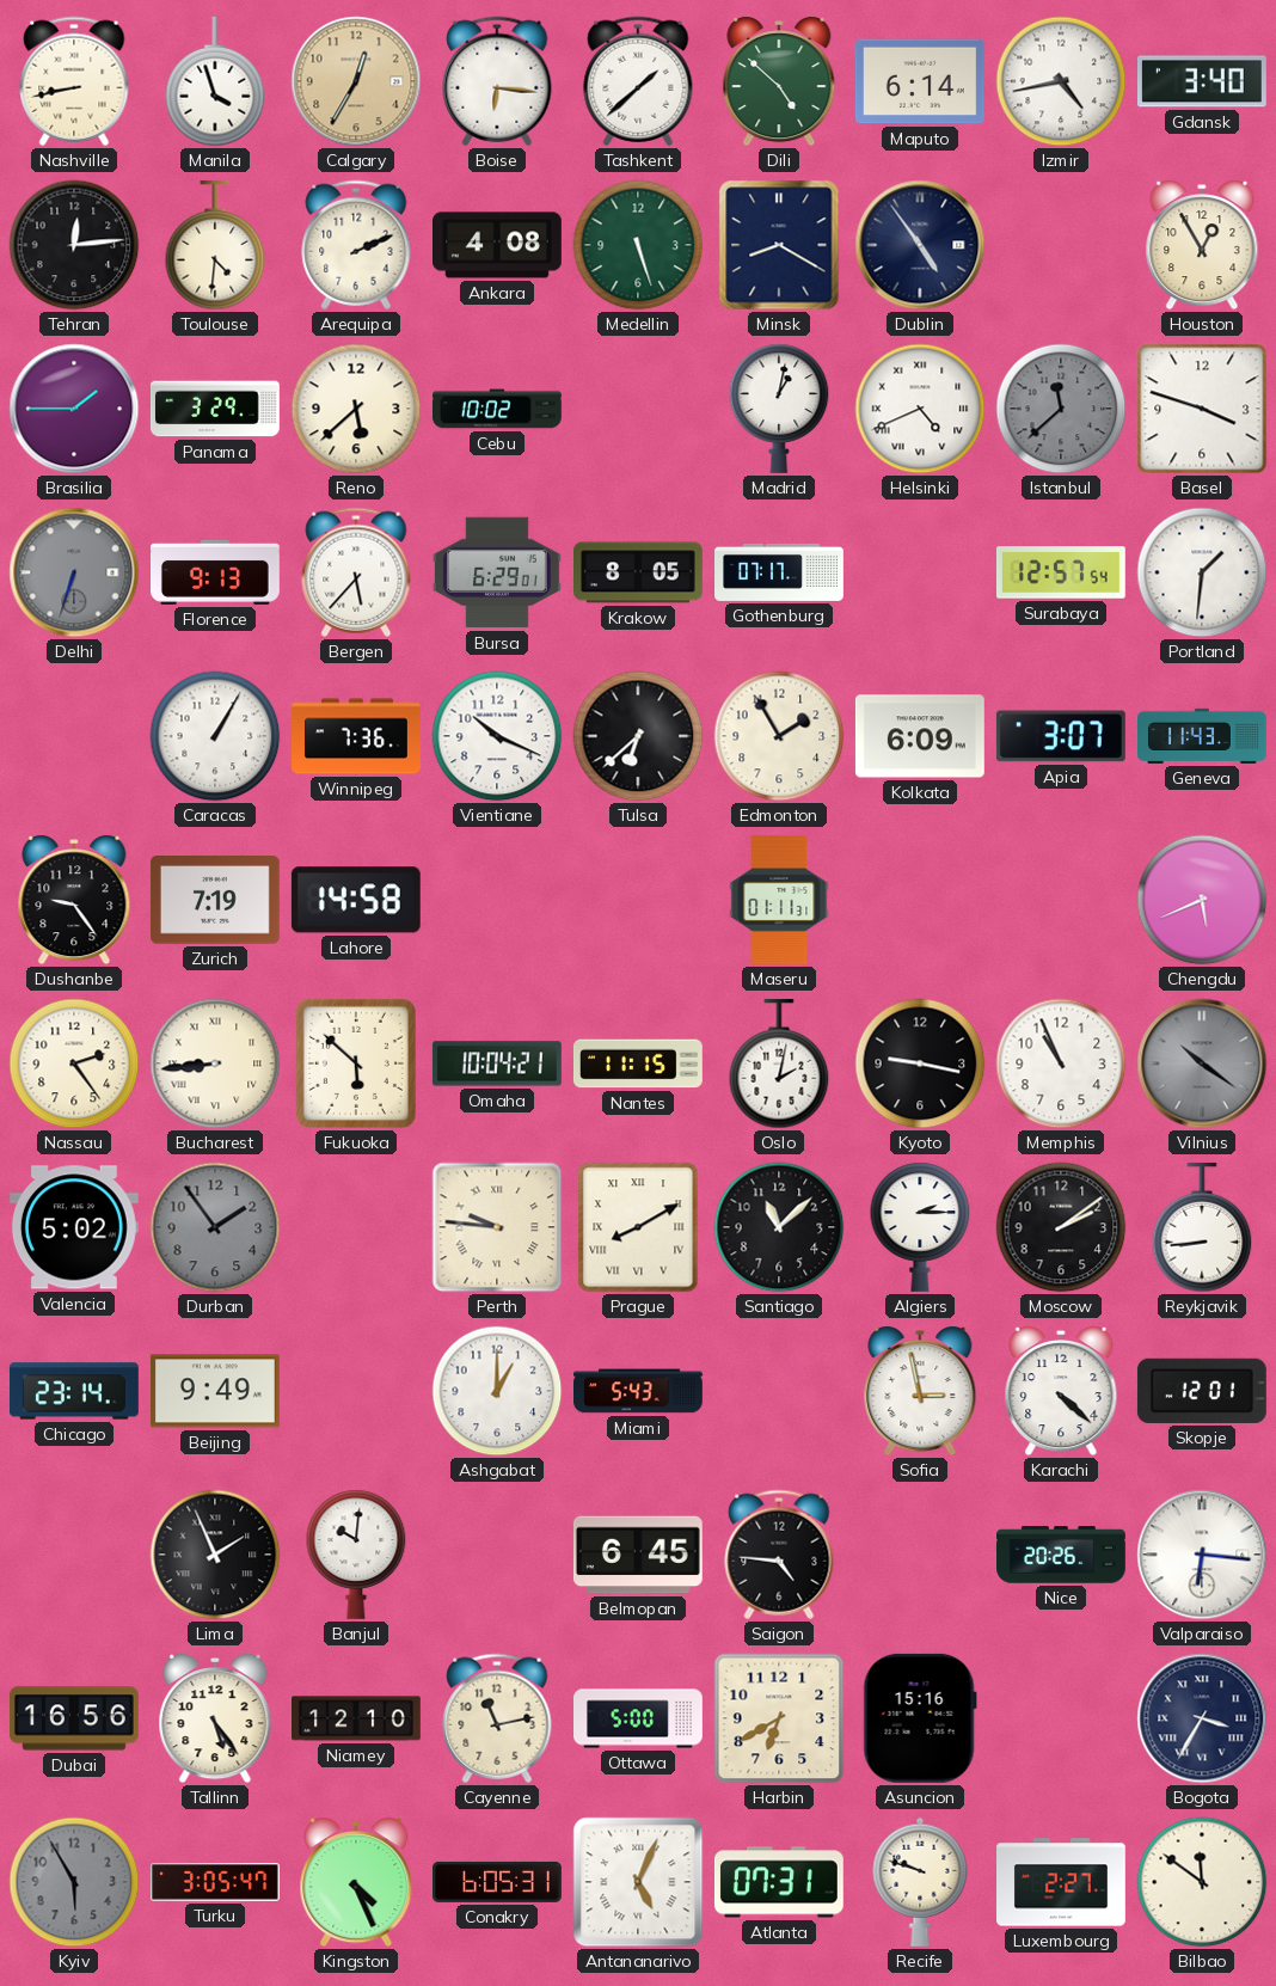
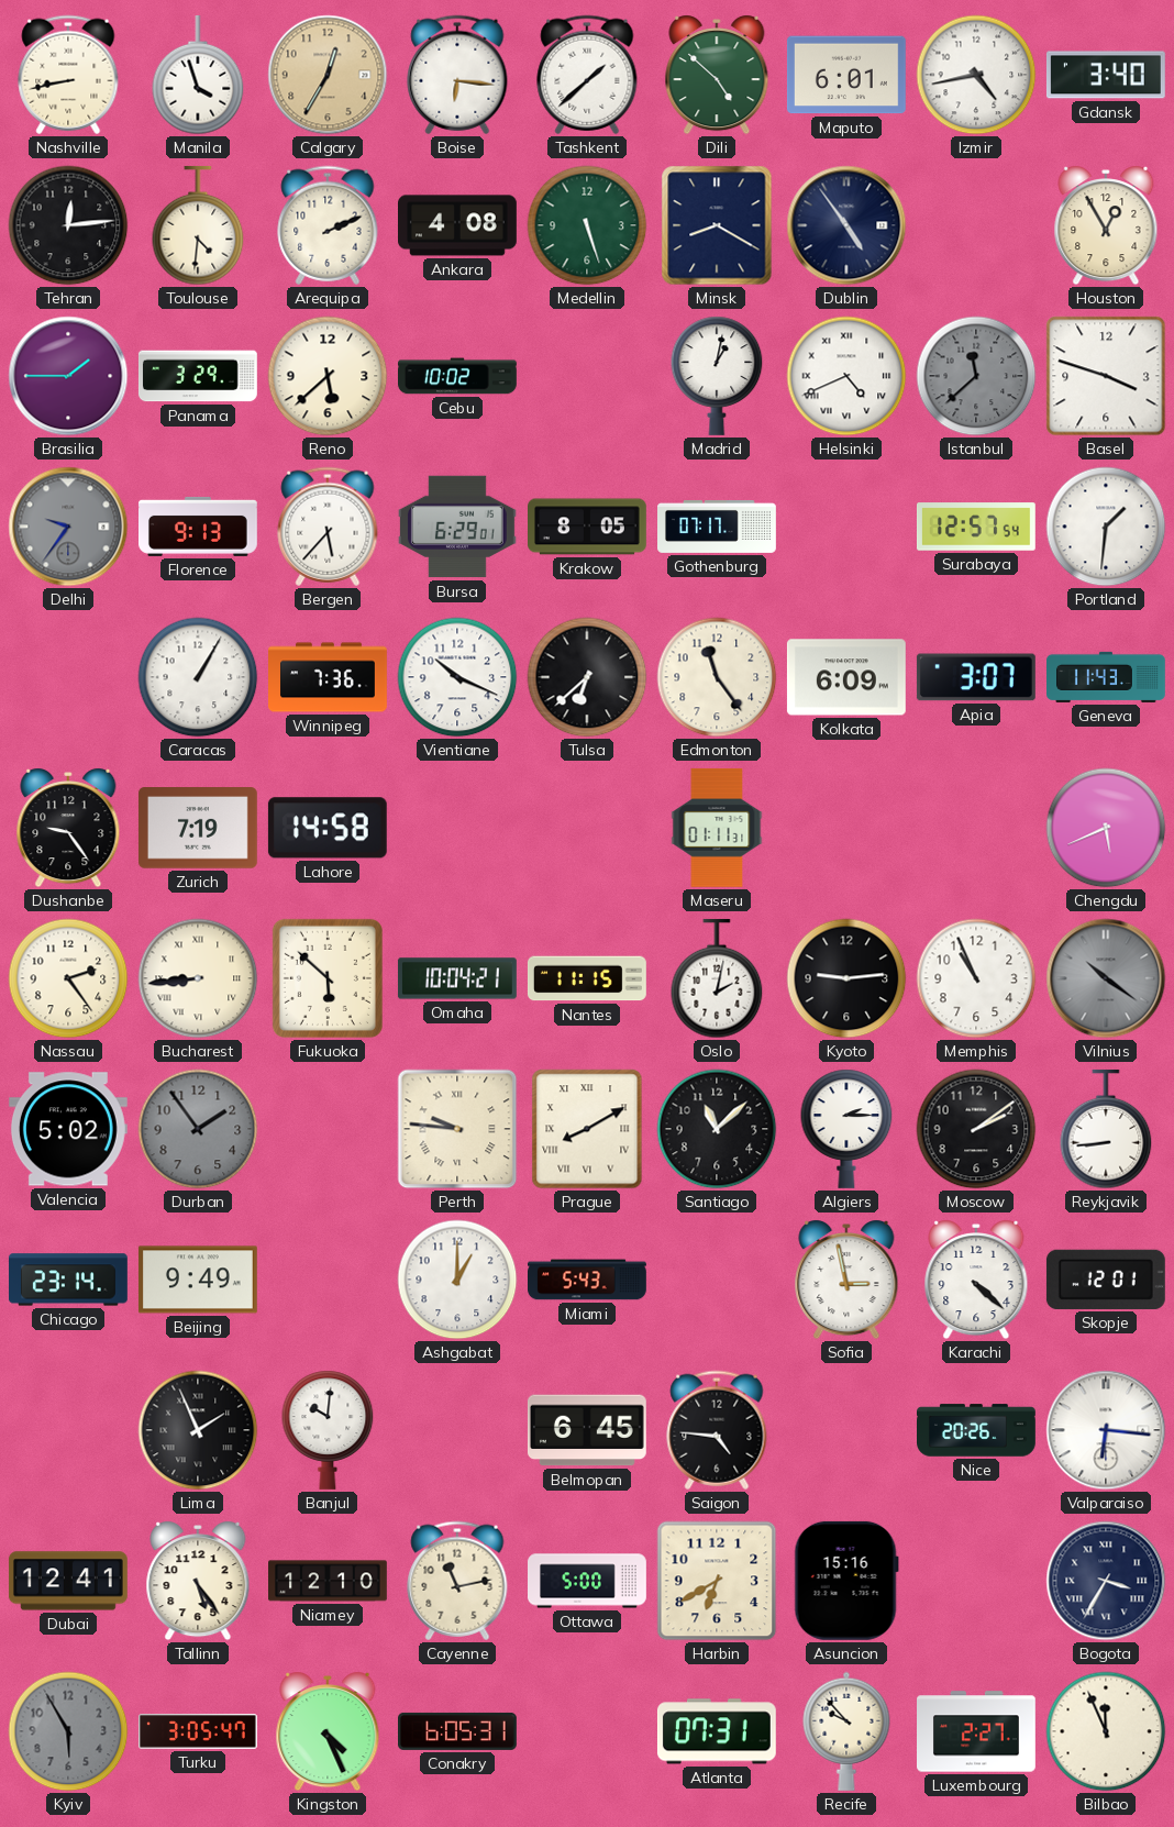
Maputo: 6:14 -> 6:01
Delhi: 6:33 -> 9:36
Edmonton: 1:55 -> 11:24
Kyoto: 9:17 -> 9:14
Dubai: 16:56 -> 12:41
Antananarivo: 5:04 -> none
Recife: 9:48 -> 9:53
Bilbao: 11:51 -> 11:56
